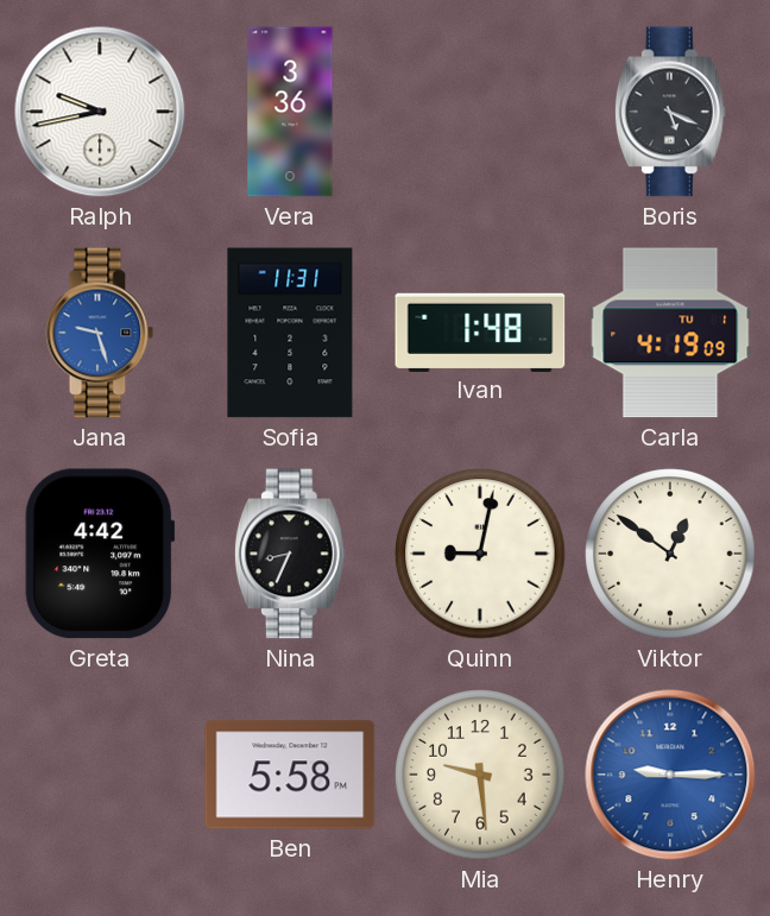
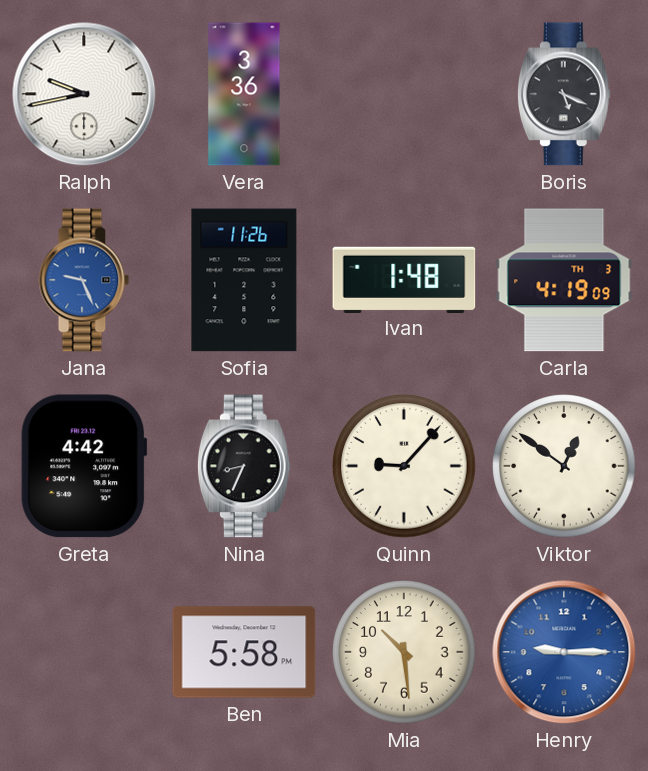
Jana: 9:27 -> 9:26
Sofia: 11:31 -> 11:26
Carla date: TU 1 -> TH 3
Quinn: 9:02 -> 9:07
Mia: 9:29 -> 10:29
